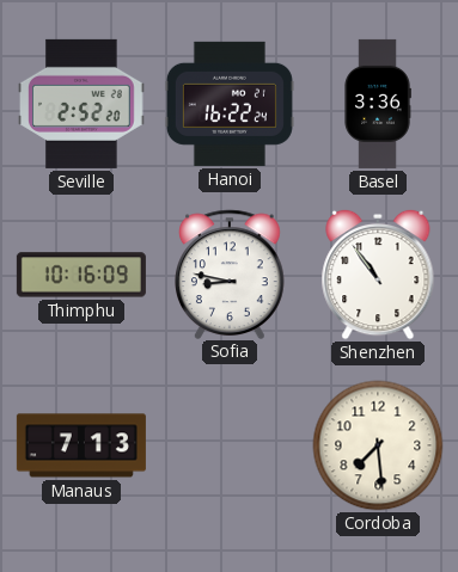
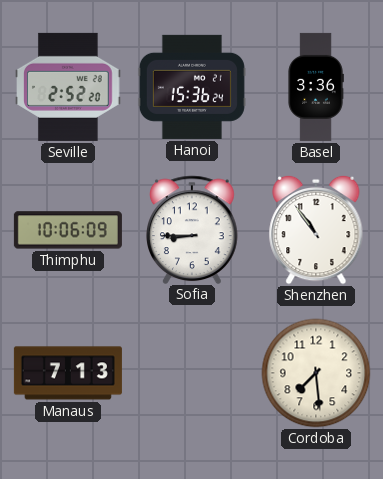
Hanoi: 16:22 -> 15:36
Thimphu: 10:16 -> 10:06
Sofia: 8:47 -> 8:45
